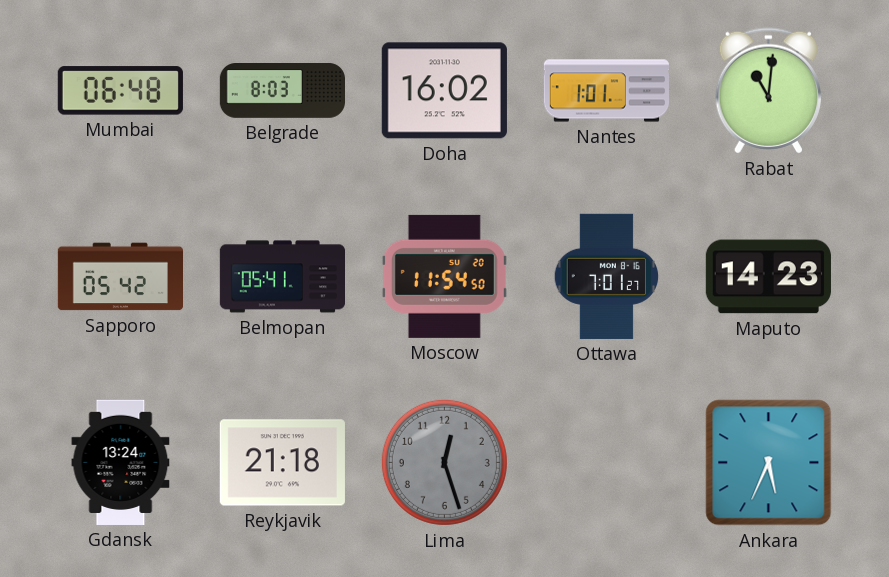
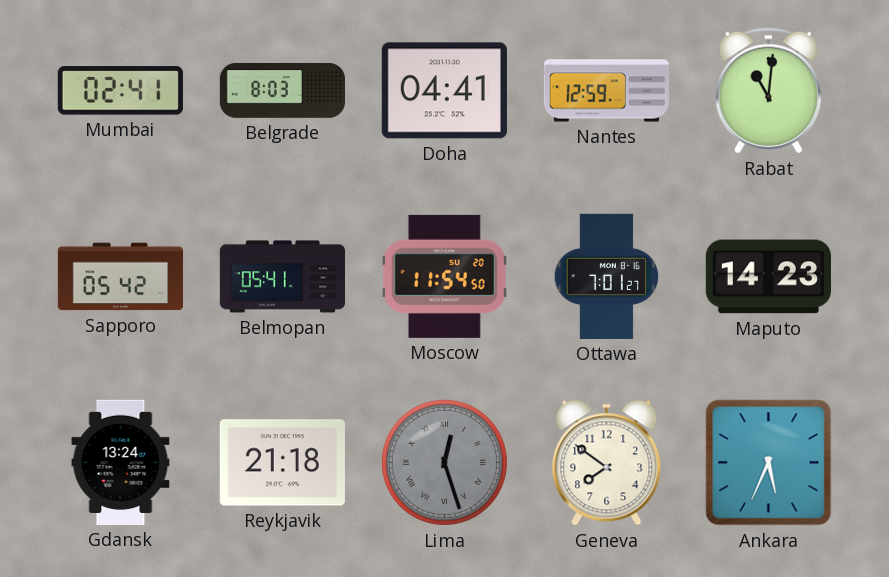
Mumbai: 06:48 -> 02:41
Doha: 16:02 -> 04:41
Nantes: 1:01 -> 12:59
Lima numerals: Arabic -> Roman
Geneva: none -> 7:51
